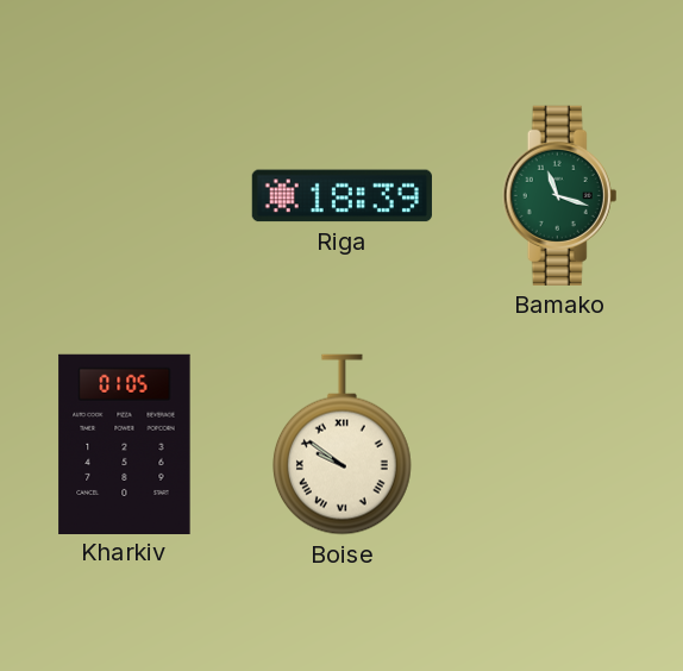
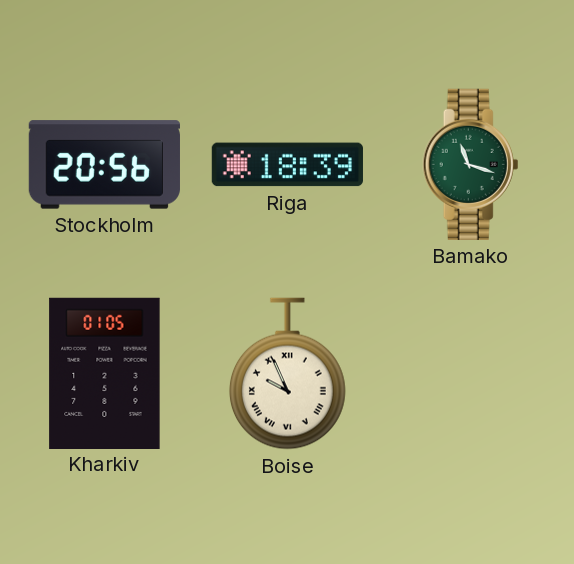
Stockholm: none -> 20:56
Boise: 9:51 -> 9:56
